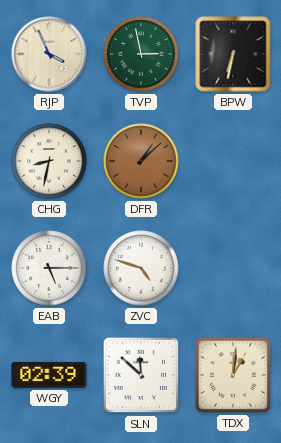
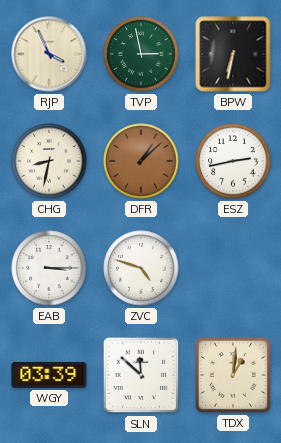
ESZ: none -> 2:43
EAB: 5:15 -> 3:15
WGY: 02:39 -> 03:39
